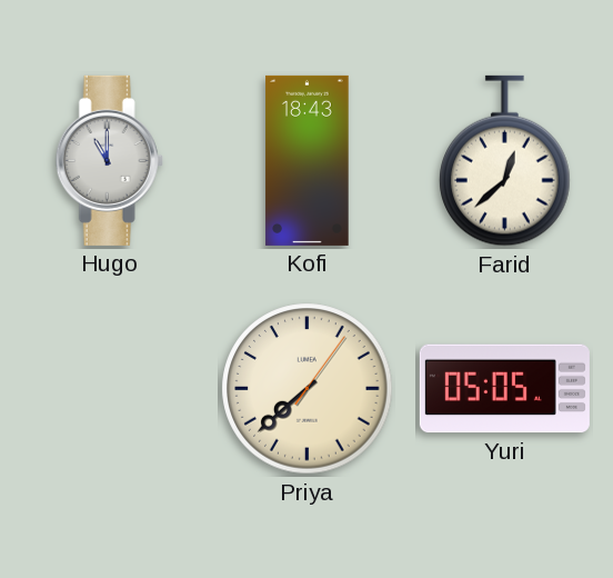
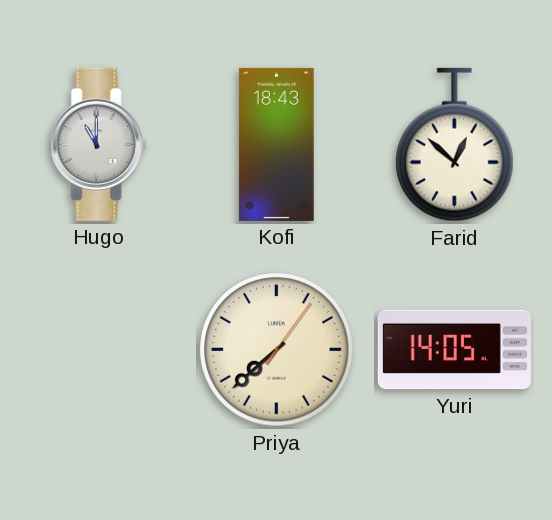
Farid: 12:38 -> 12:52
Yuri: 05:05 -> 14:05
